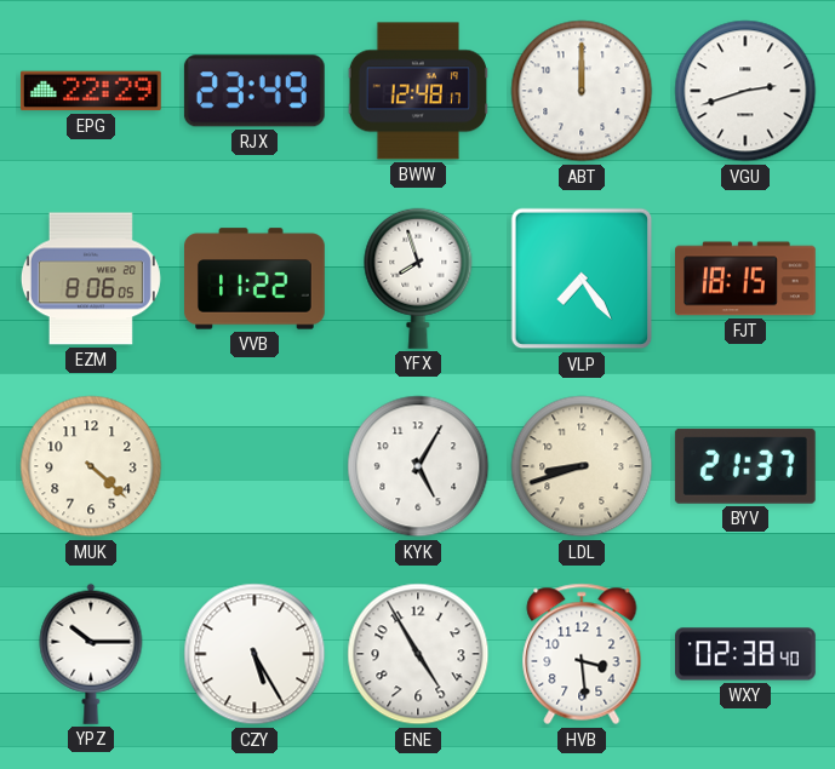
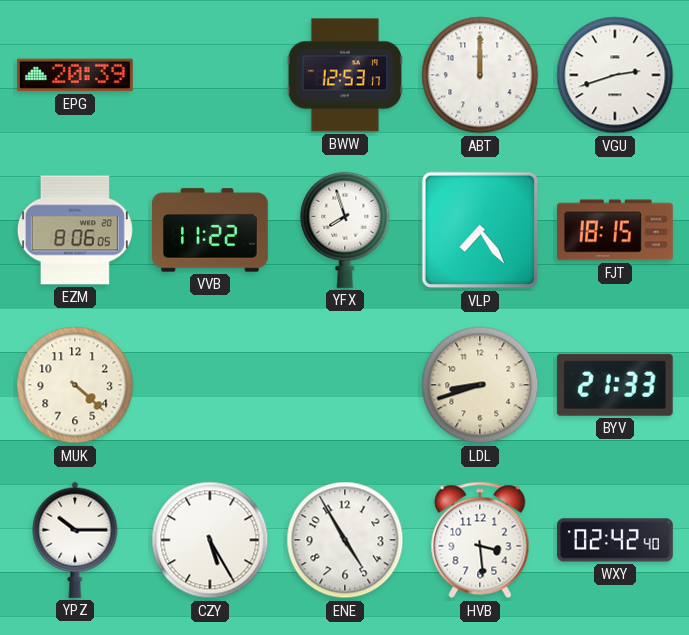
EPG: 22:29 -> 20:39
RJX: 23:49 -> none
BWW: 12:48 -> 12:53
KYK: 5:05 -> none
BYV: 21:37 -> 21:33
WXY: 02:38 -> 02:42
